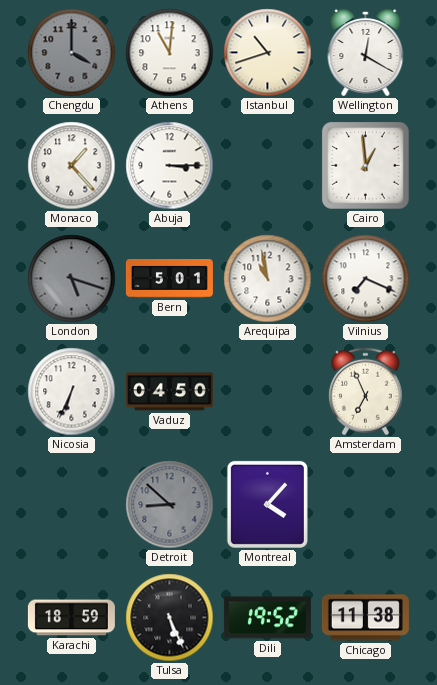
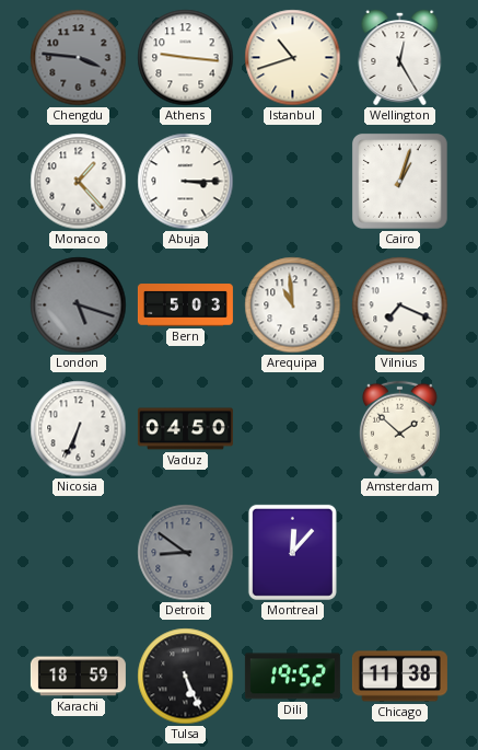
Chengdu: 4:00 -> 3:46
Athens: 11:01 -> 9:16
Wellington: 12:20 -> 12:25
Cairo: 12:59 -> 1:03
Bern: 5:01 -> 5:03
Arequipa: 10:58 -> 10:59
Amsterdam: 6:56 -> 1:52
Detroit: 8:52 -> 8:51
Montreal: 4:07 -> 12:07
